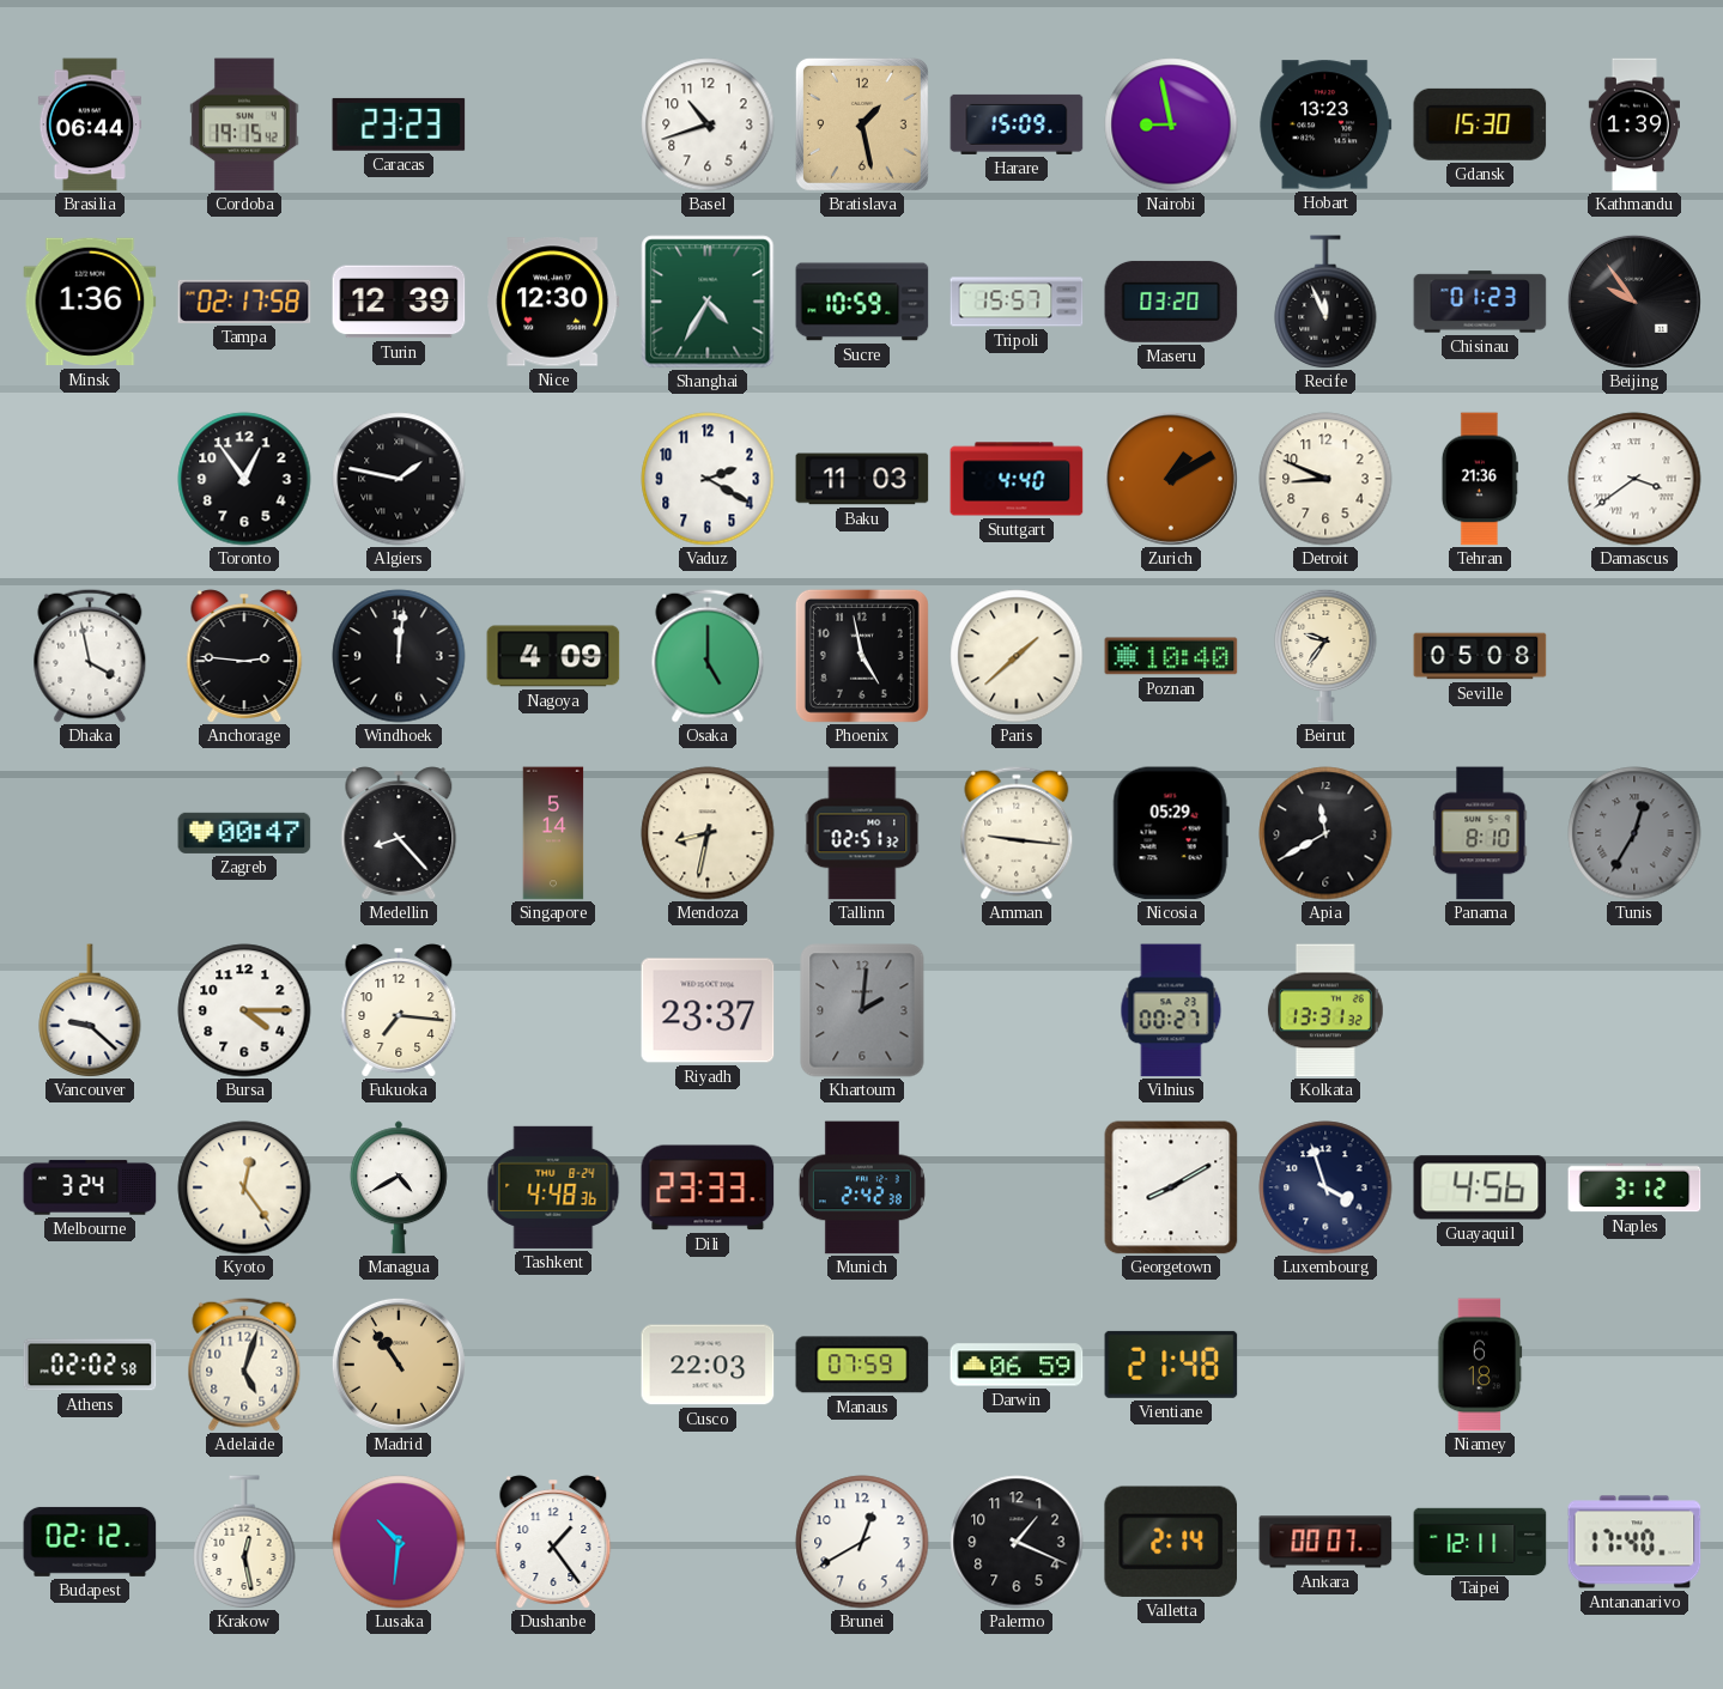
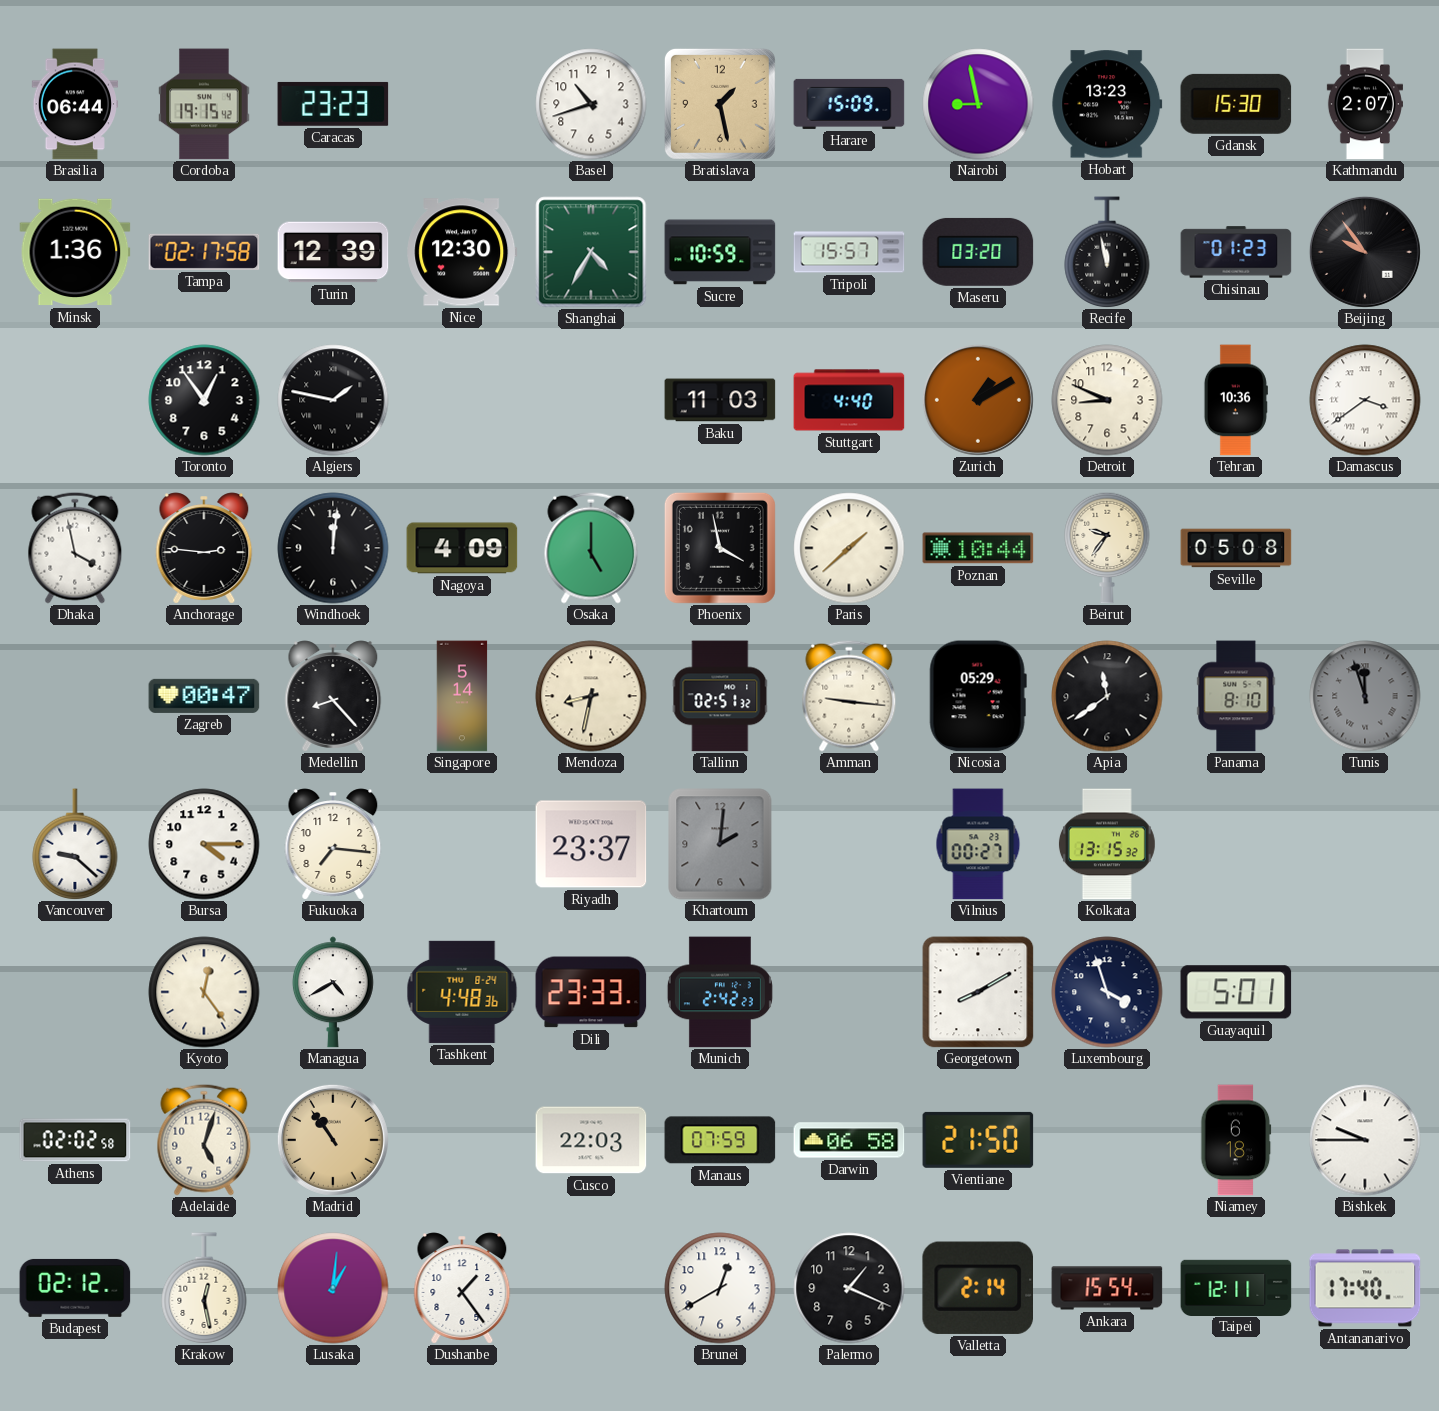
Kathmandu: 1:39 -> 2:07
Recife: 11:56 -> 11:58
Vaduz: 2:20 -> none
Tehran: 21:36 -> 10:36
Phoenix: 4:58 -> 3:58
Poznan: 10:40 -> 10:44
Apia: 11:40 -> 11:39
Tunis: 12:35 -> 11:57
Kolkata: 13:31 -> 13:15
Melbourne: 3:24 -> none
Munich: 2:42:38 -> 2:42:23
Guayaquil: 4:56 -> 5:01
Naples: 3:12 -> none
Darwin: 06:59 -> 06:58
Vientiane: 21:48 -> 21:50
Bishkek: none -> 9:45
Lusaka: 10:31 -> 1:01
Ankara: 00:07 -> 15:54
